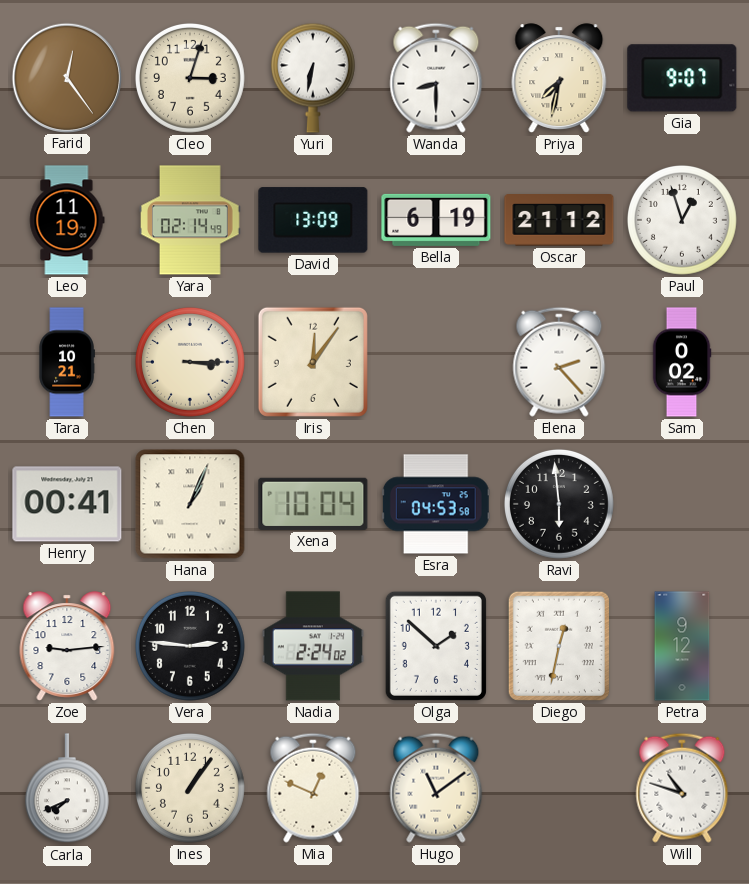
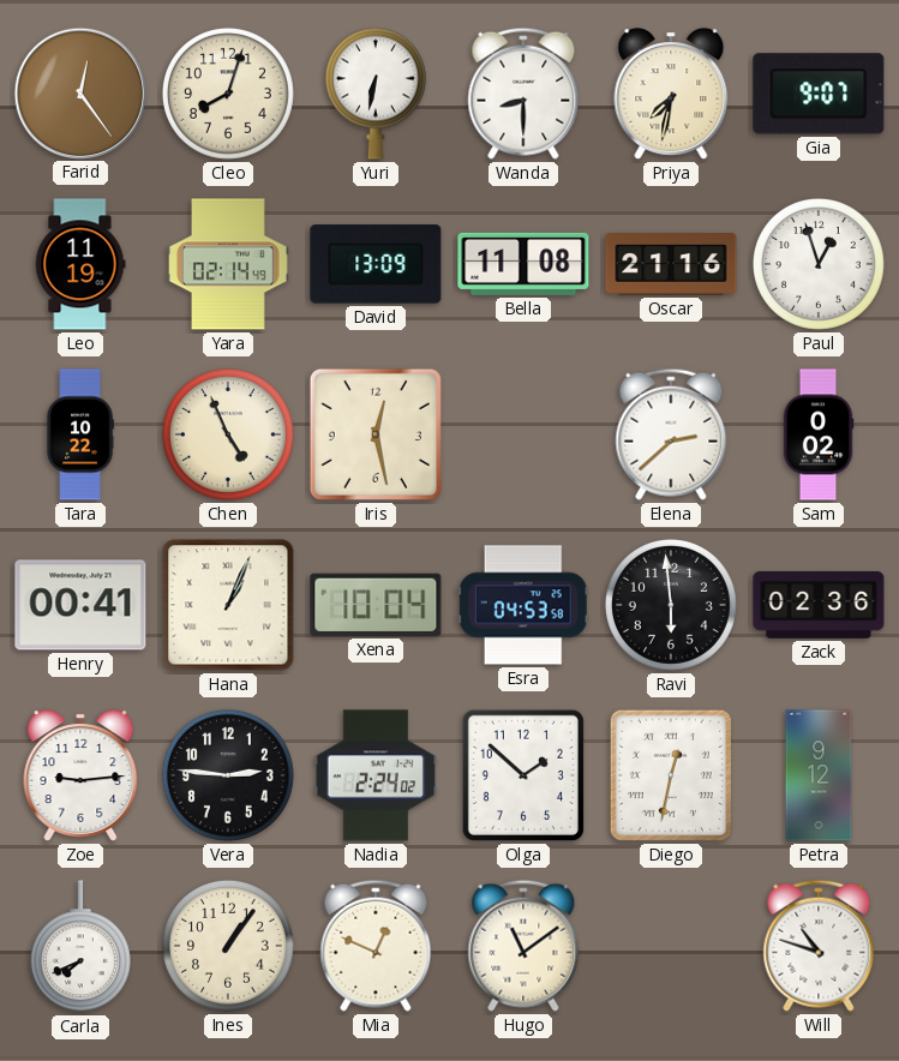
Cleo: 3:03 -> 8:03
Bella: 6:19 -> 11:08
Oscar: 21:12 -> 21:16
Tara: 10:21 -> 10:22
Chen: 3:15 -> 4:56
Iris: 12:06 -> 12:28
Elena: 2:23 -> 2:38
Zack: none -> 02:36
